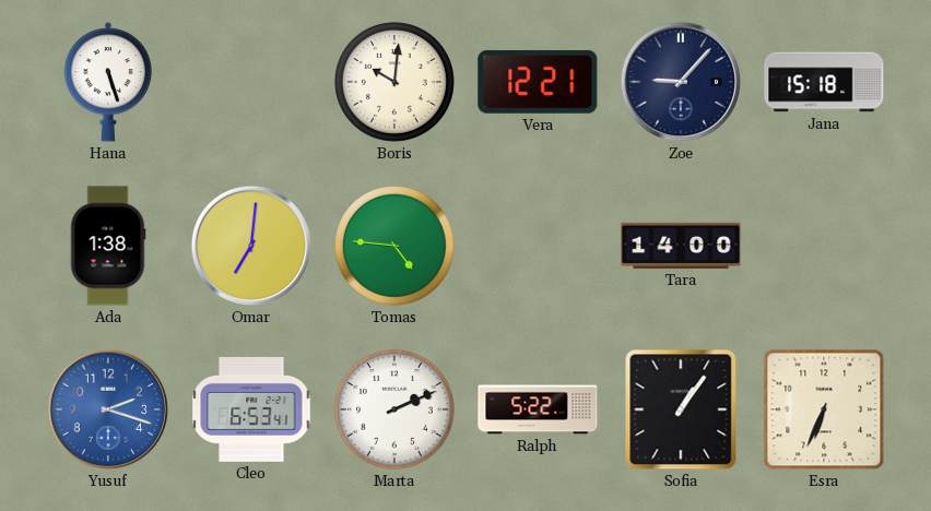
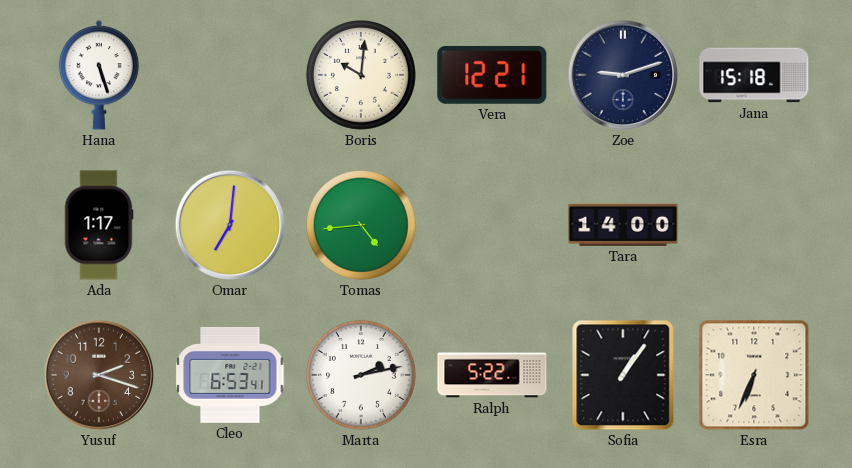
Zoe: 9:07 -> 9:12
Ada: 1:38 -> 1:17
Tomas: 4:46 -> 4:44
Yusuf dial: blue -> brown
Marta: 2:11 -> 2:13
